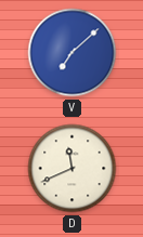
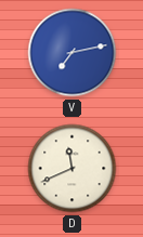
V: 7:08 -> 7:13
